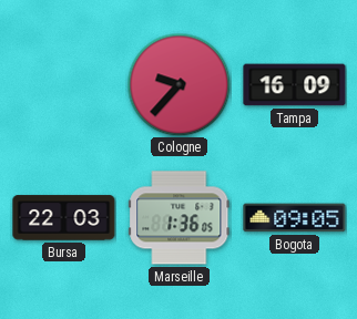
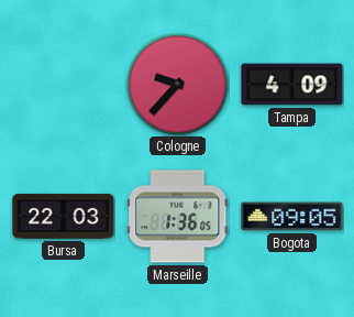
Tampa: 16:09 -> 4:09
